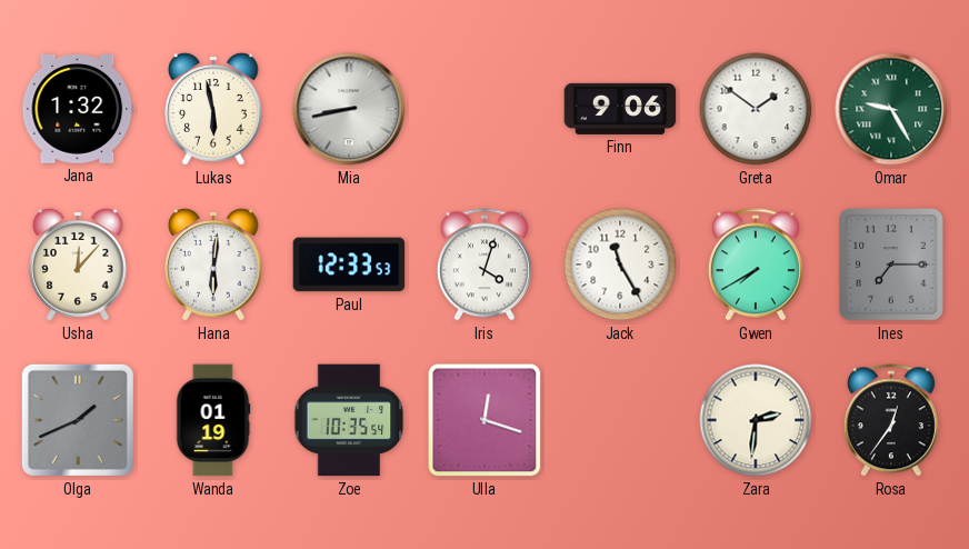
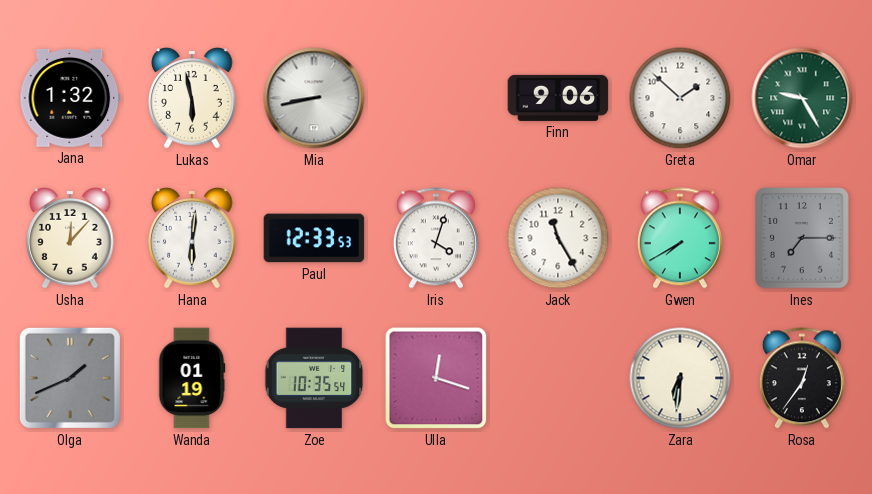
Greta: 1:51 -> 1:52
Zara: 2:31 -> 6:31
